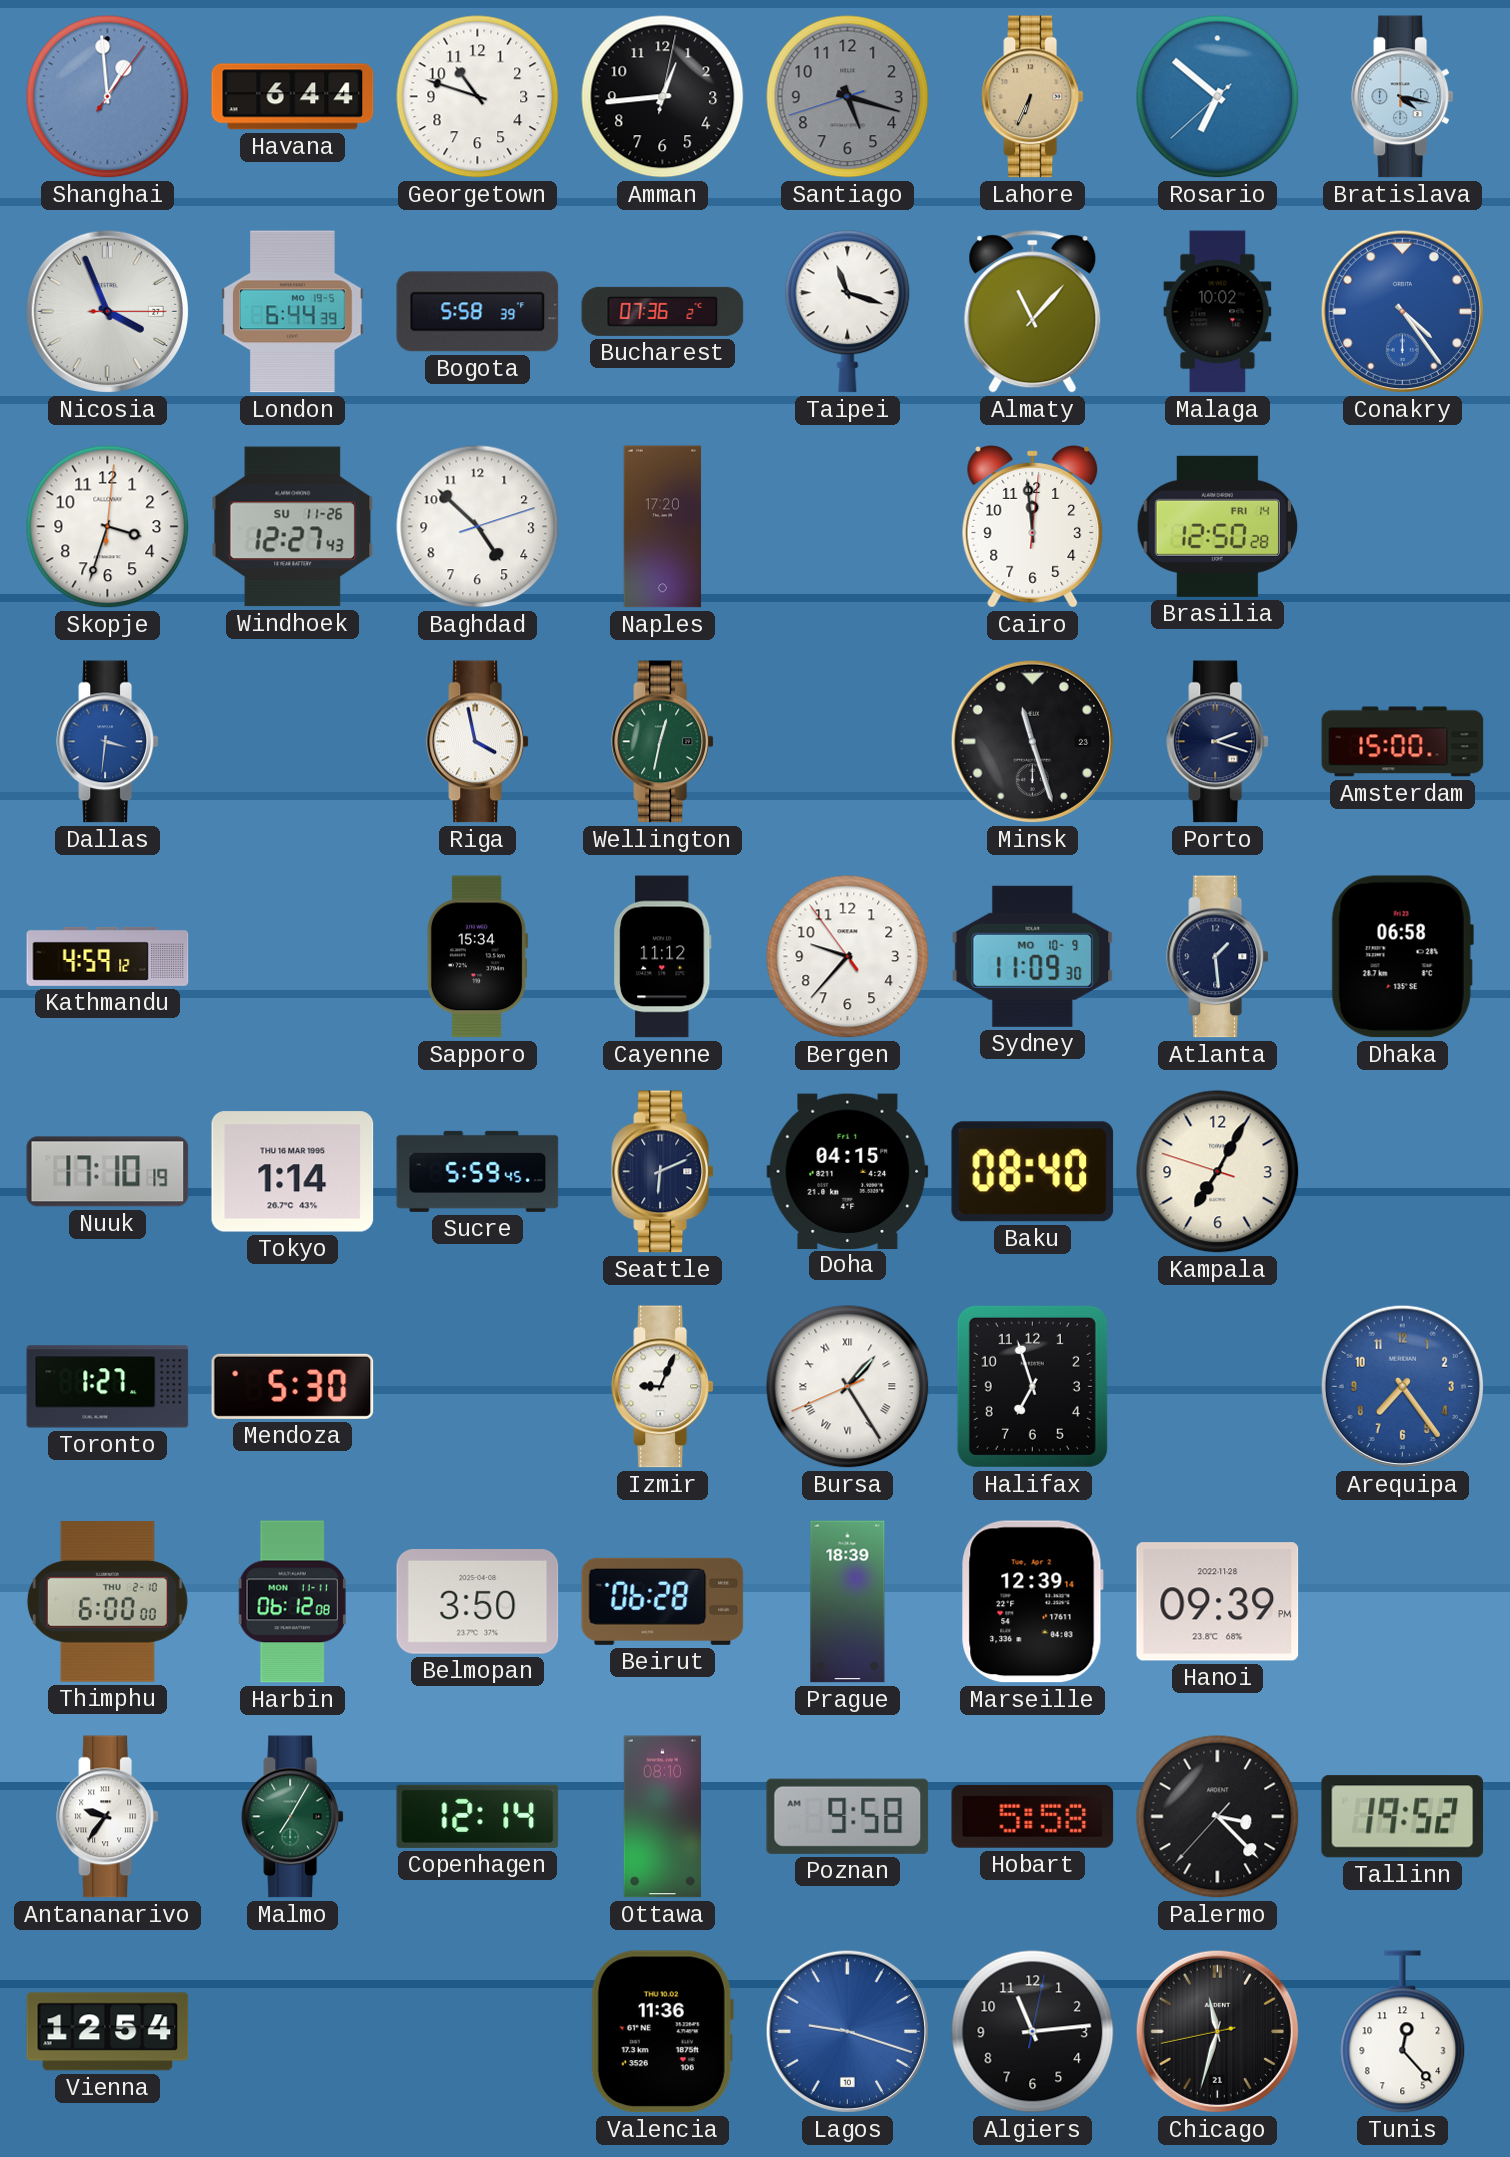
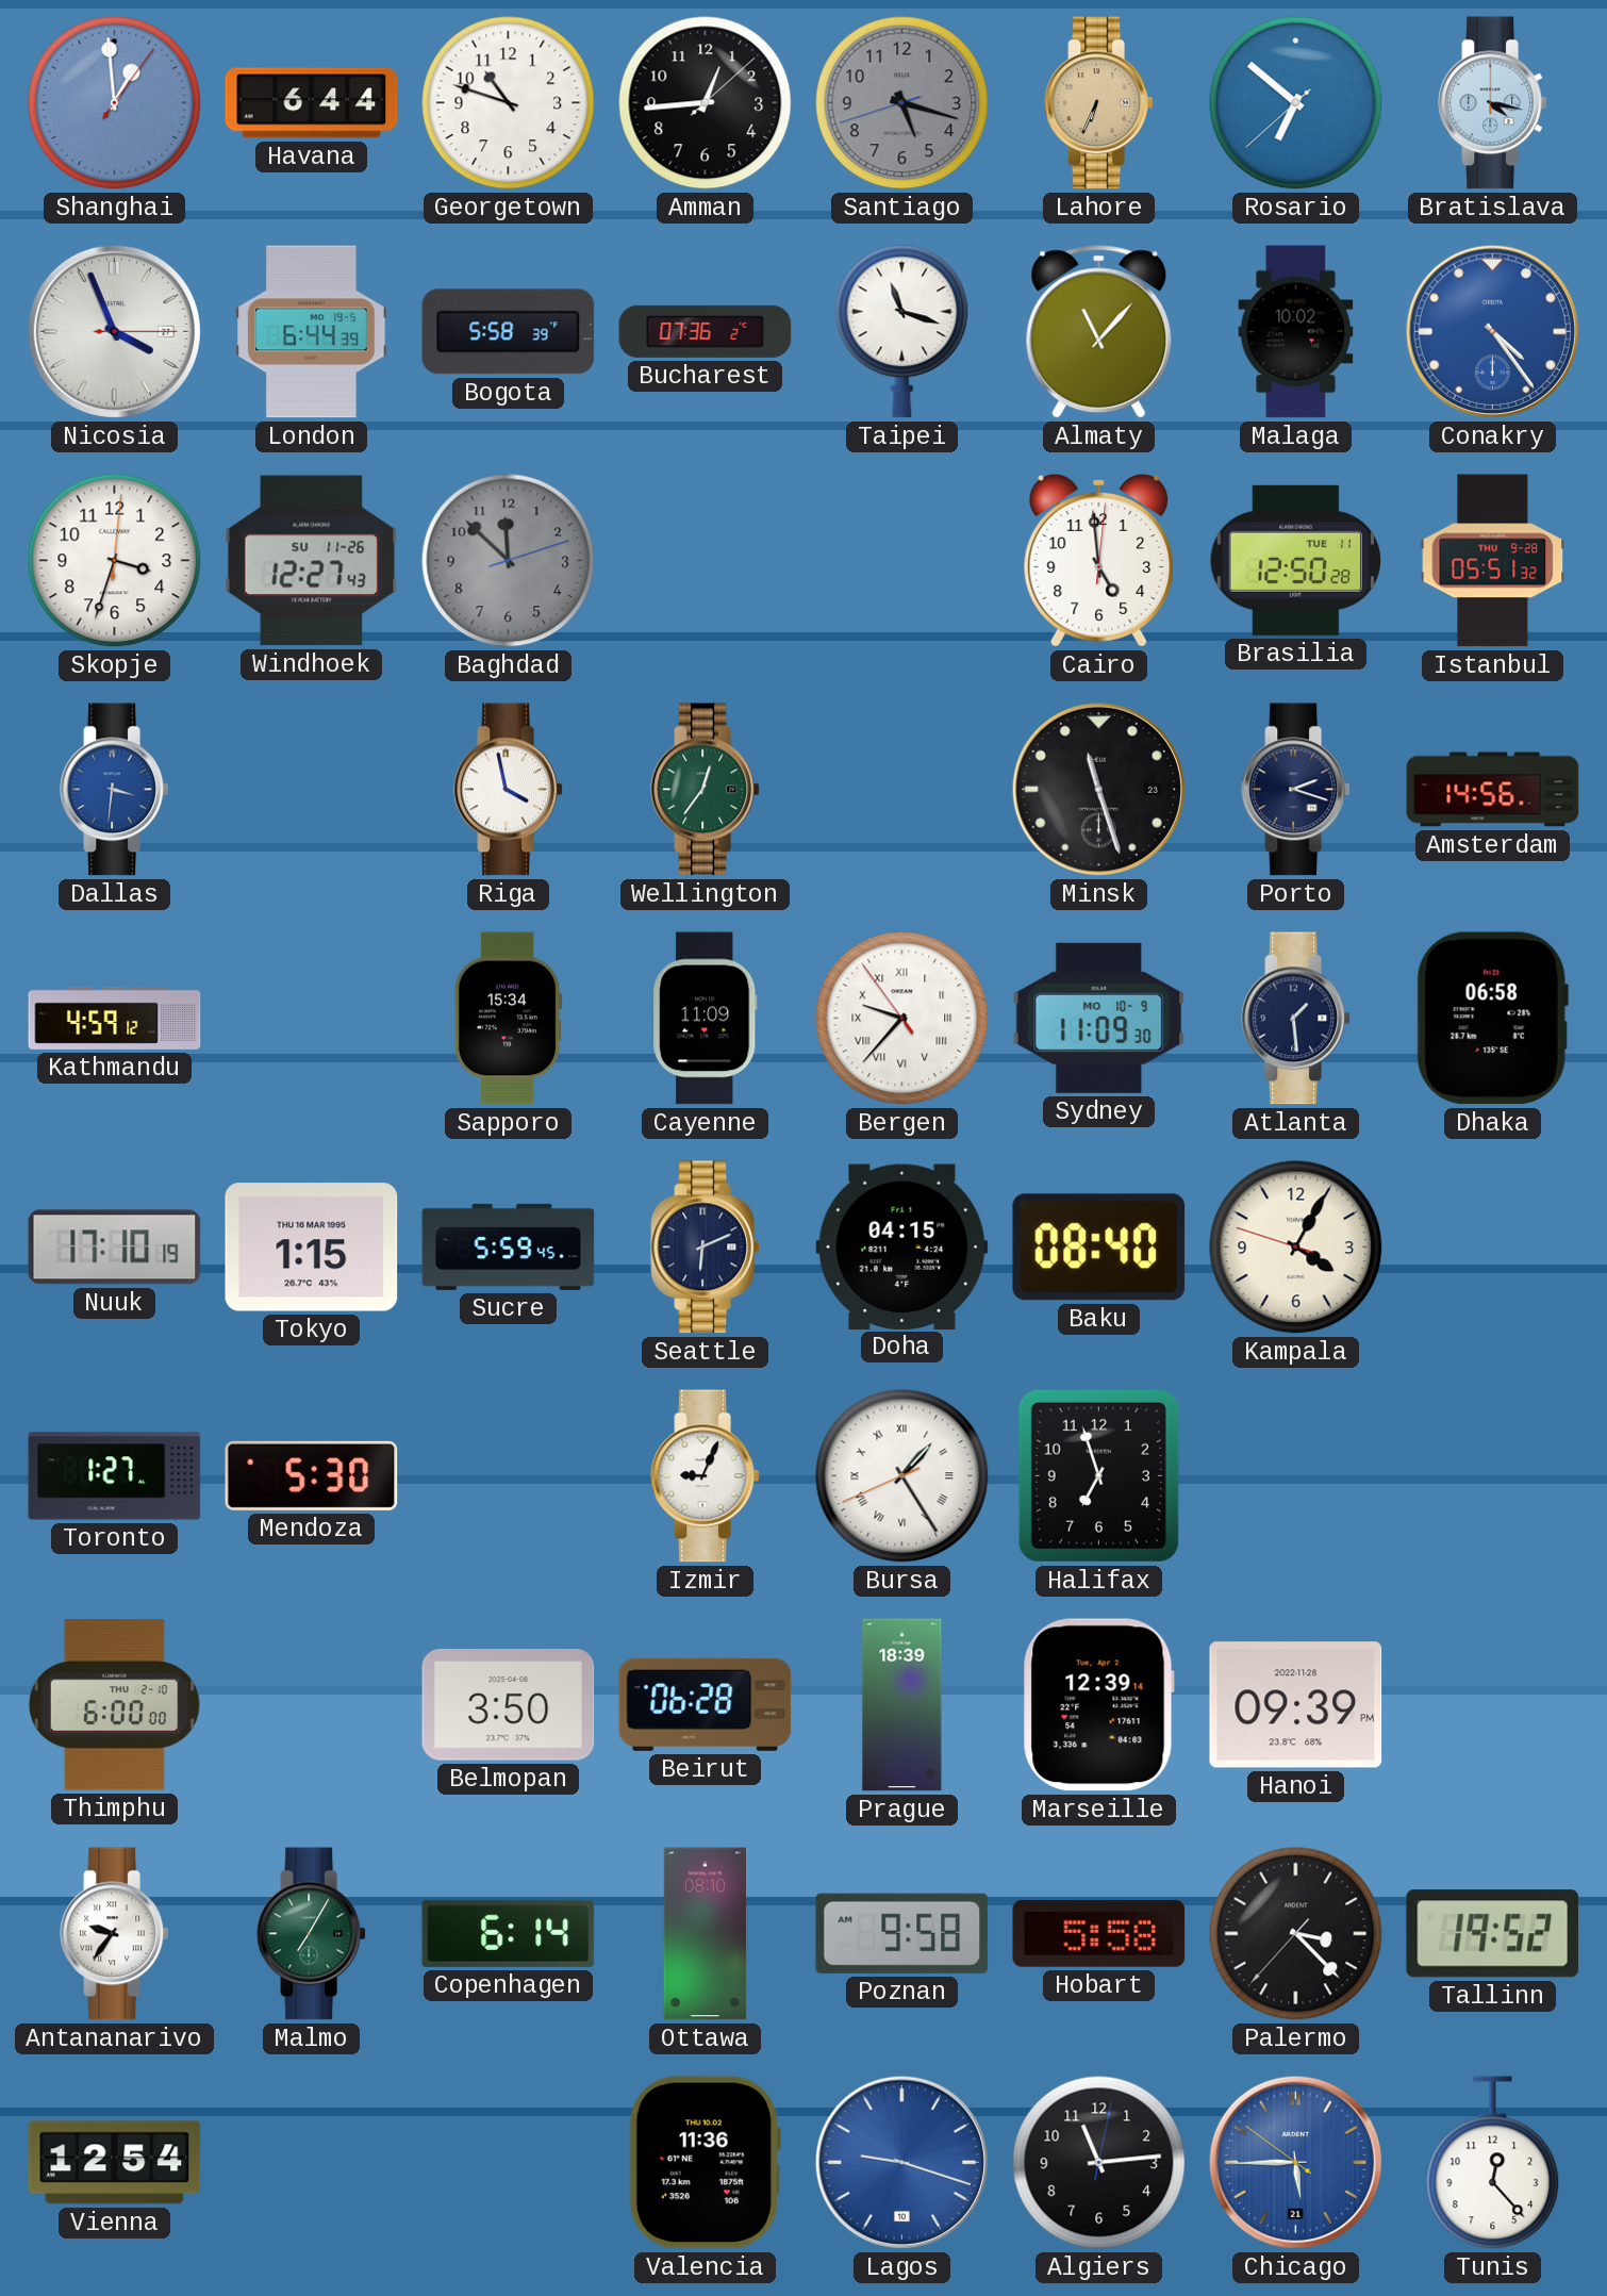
Amman: 12:44:02 -> 12:44:08
Baghdad: 4:52 -> 11:52
Baghdad dial: white -> grey
Naples: 17:20 -> none
Cairo: 11:59 -> 4:59
Brasilia date: FRI 14 -> TUE 11
Istanbul: none -> 05:51
Wellington: 12:32 -> 12:36
Amsterdam: 15:00 -> 14:56
Cayenne: 11:12 -> 11:09
Bergen numerals: Arabic -> Roman
Tokyo: 1:14 -> 1:15
Kampala: 7:04 -> 4:04
Arequipa: 7:24 -> none
Harbin: 06:12 -> none
Copenhagen: 12:14 -> 6:14
Chicago: 11:32 -> 5:44
Chicago dial: black -> blue
